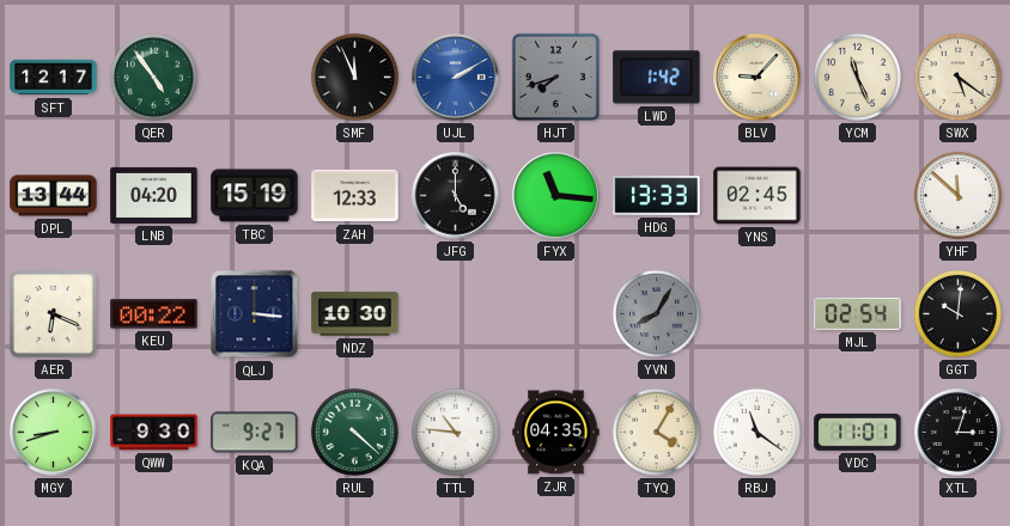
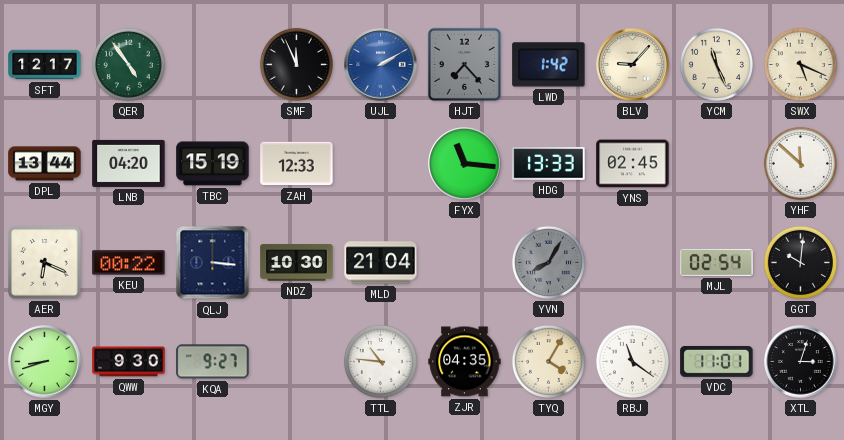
HJT: 7:42 -> 7:23
SWX: 5:21 -> 5:19
JFG: 5:00 -> none
MLD: none -> 21:04
RUL: 4:22 -> none
